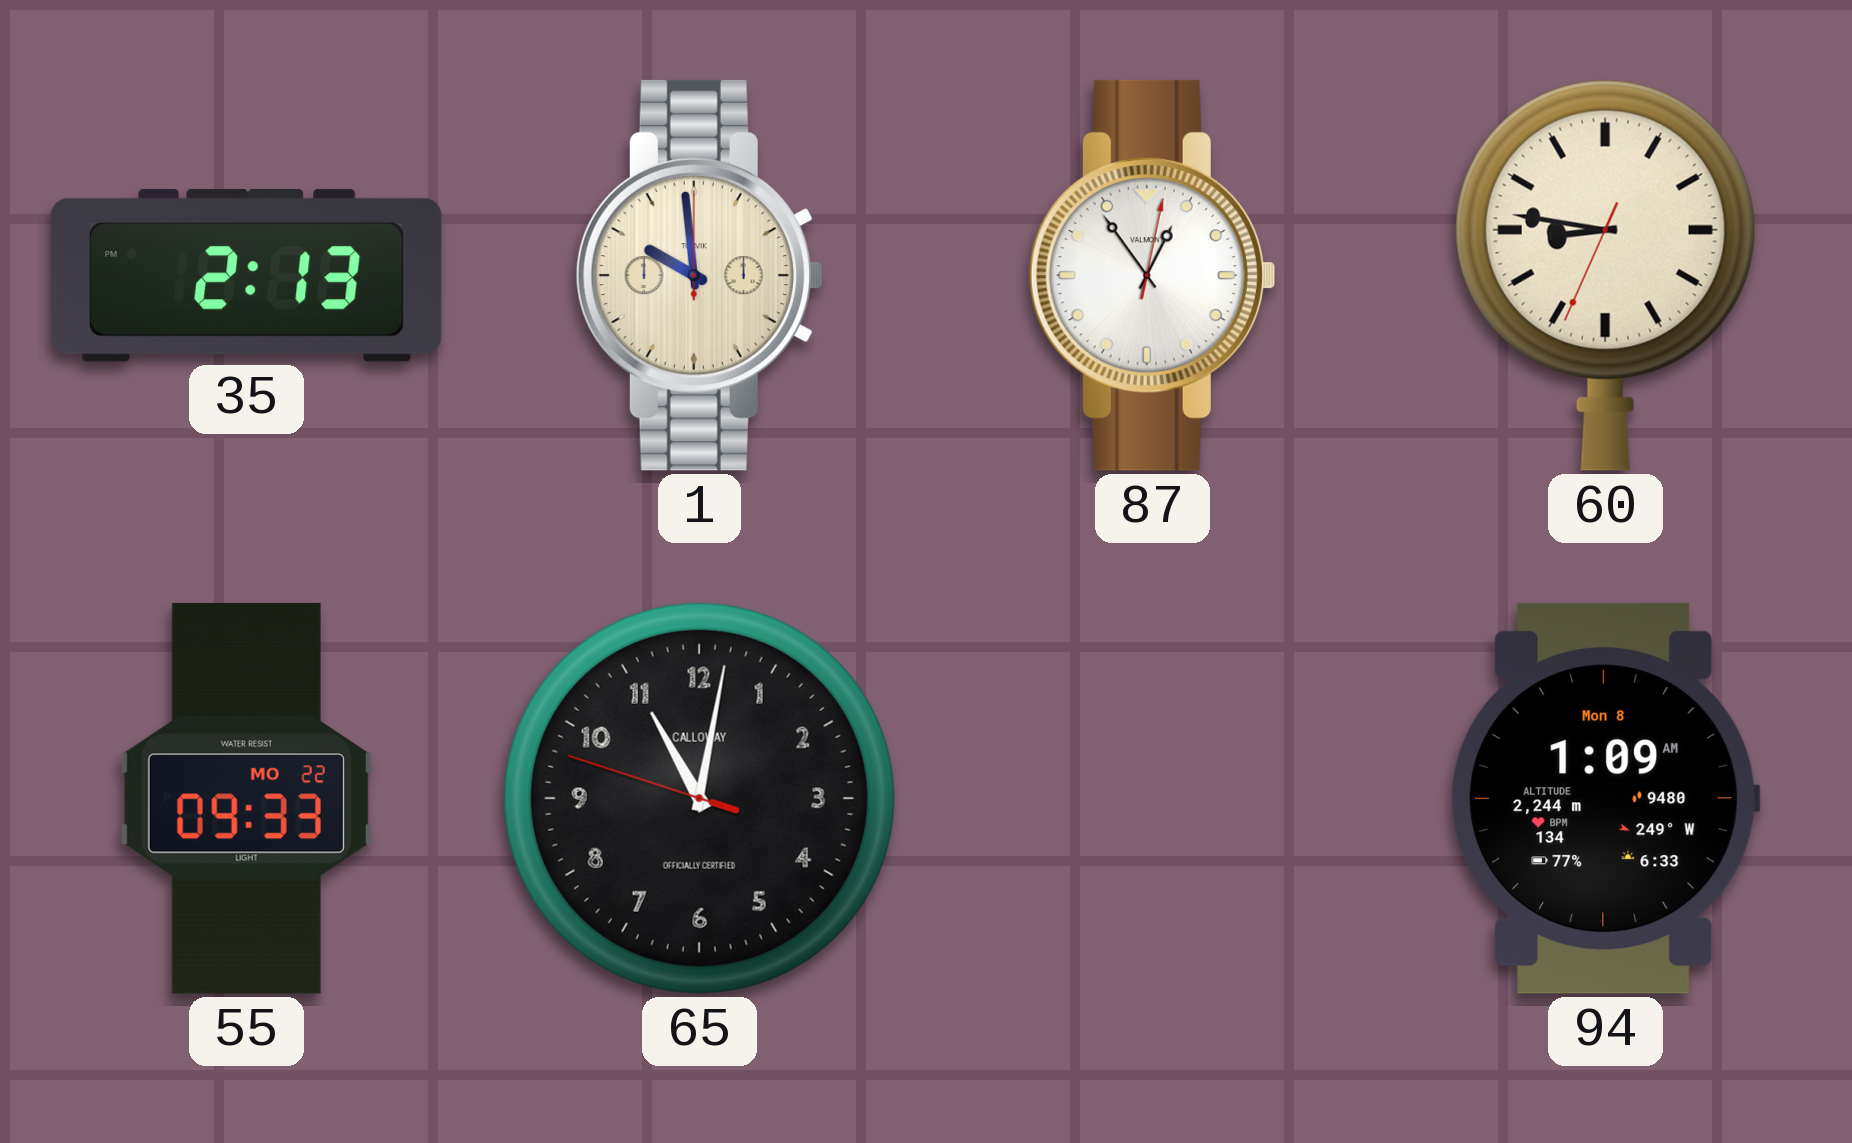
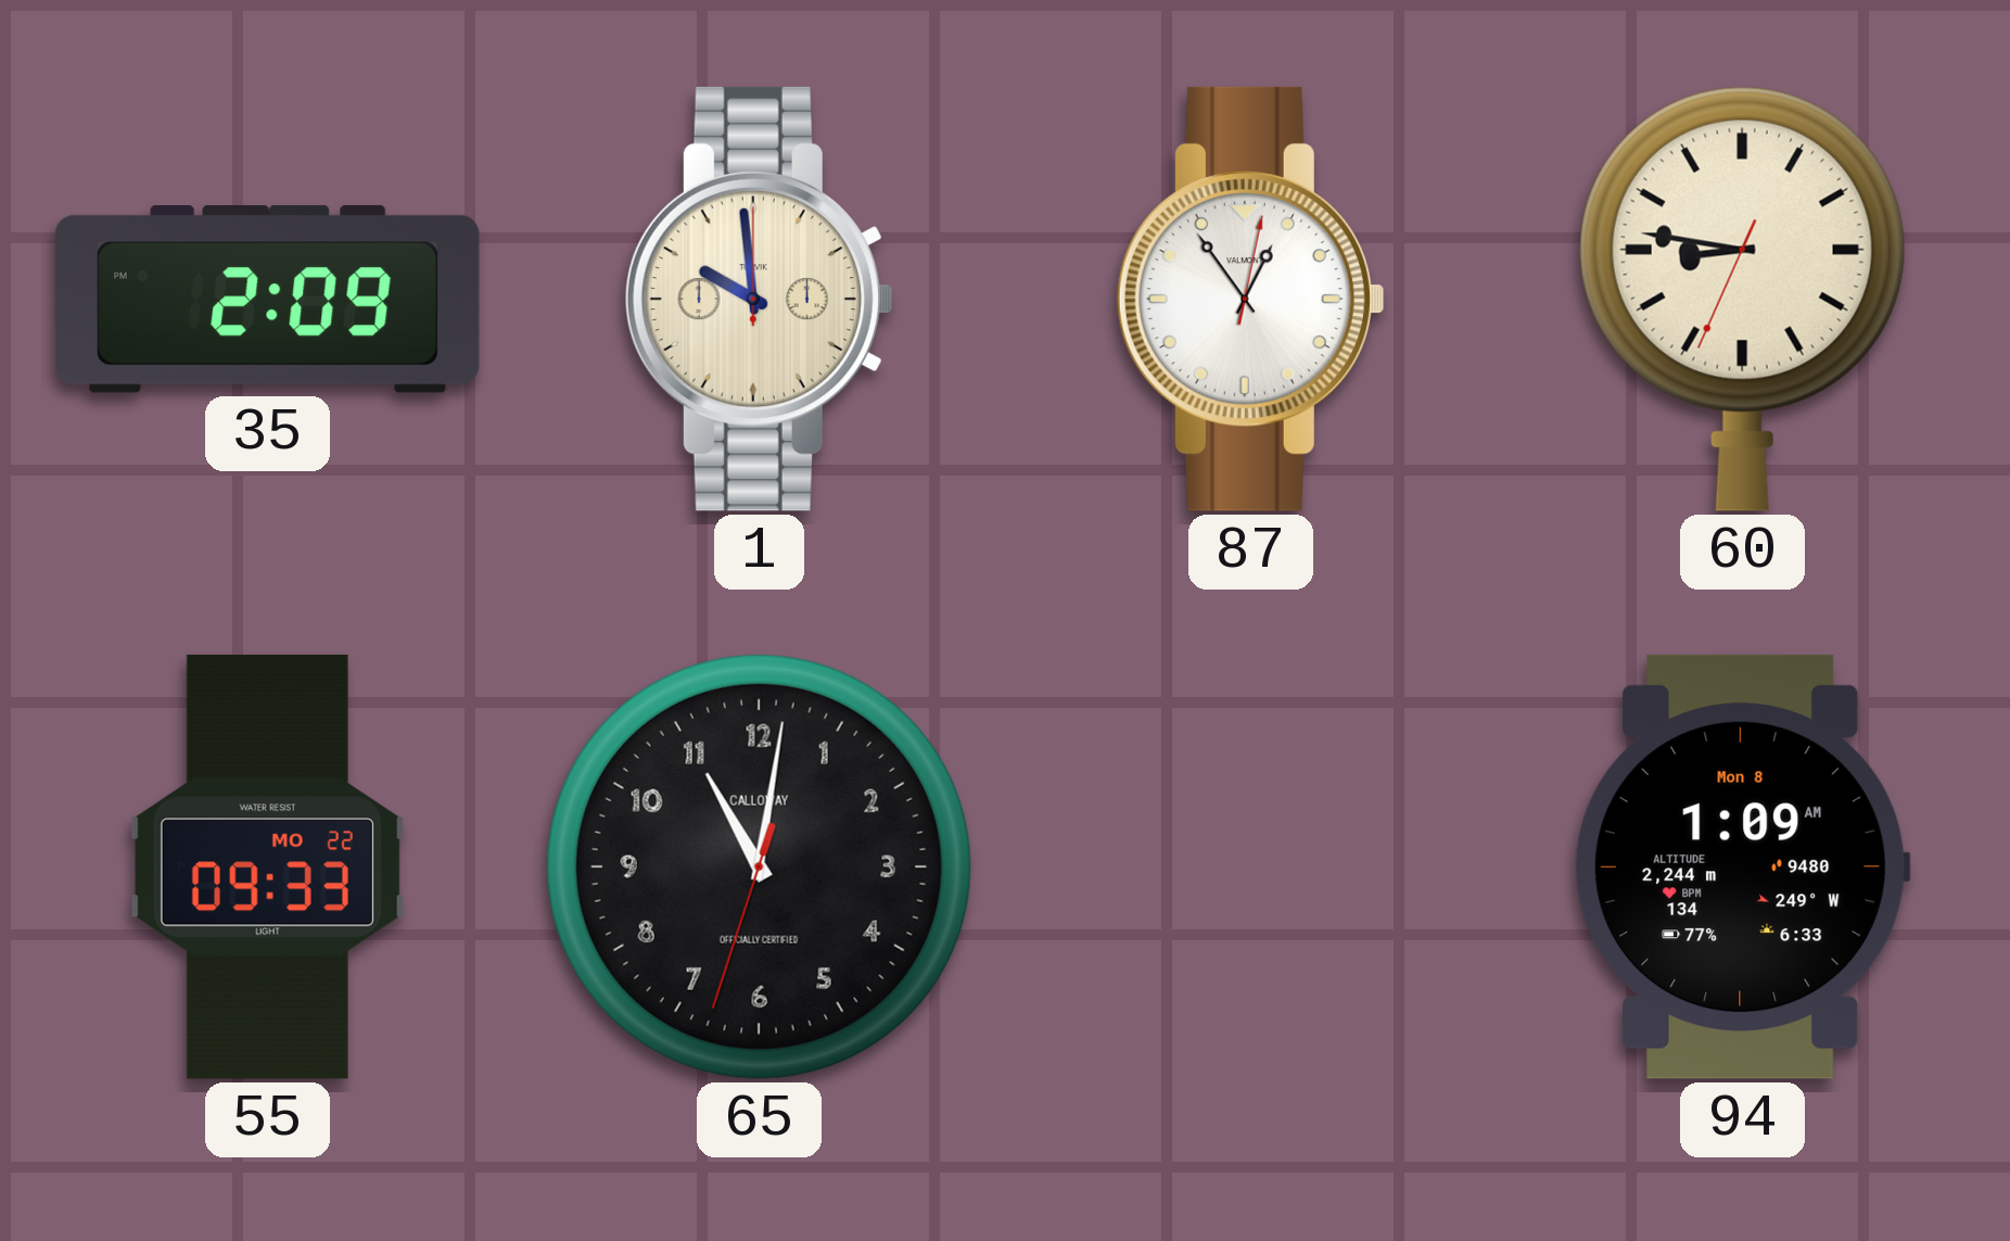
35: 2:13 -> 2:09
65: 11:01:48 -> 11:01:33
